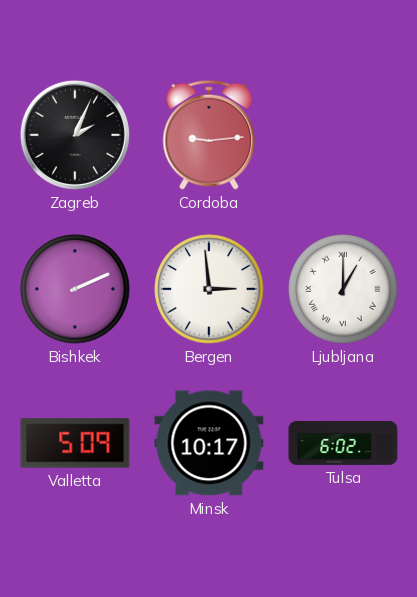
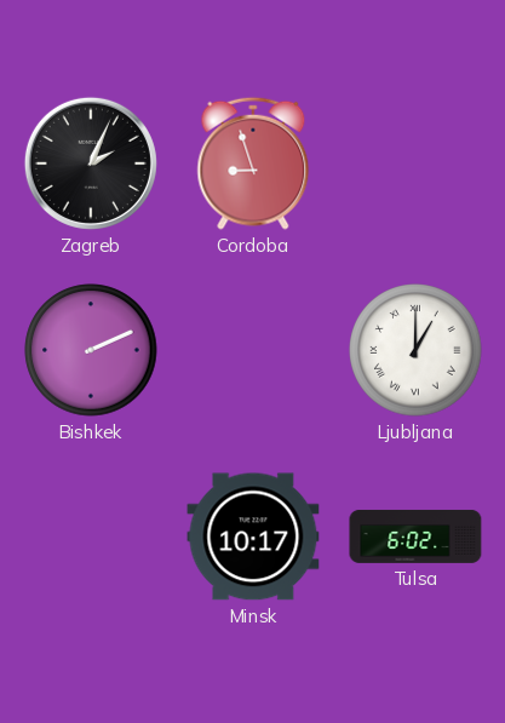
Cordoba: 9:14 -> 8:57
Bergen: 2:59 -> none
Valletta: 5:09 -> none
